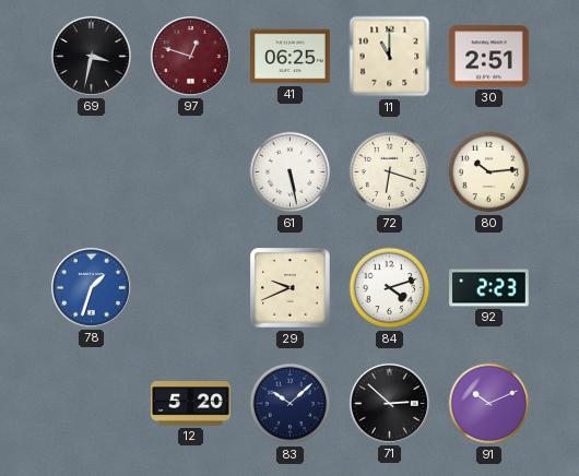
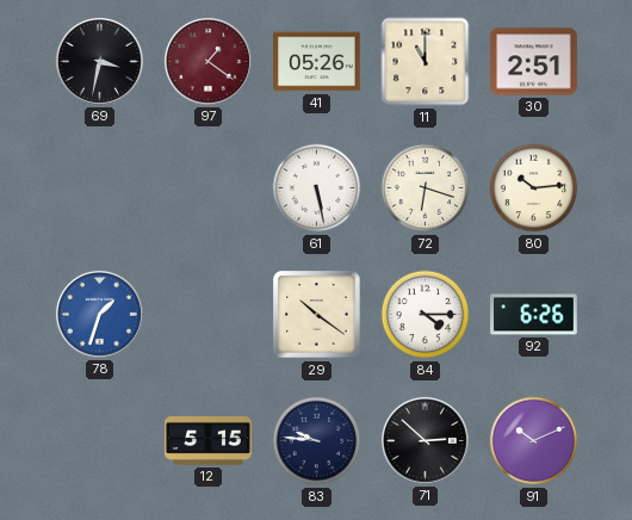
97: 12:48 -> 1:21
41: 06:25 -> 05:26
29: 9:41 -> 10:21
84: 4:12 -> 4:15
92: 2:23 -> 6:26
12: 5:20 -> 5:15
83: 10:08 -> 9:46
